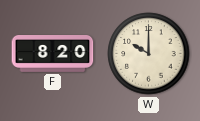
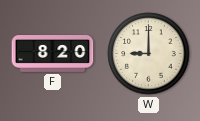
W: 10:00 -> 9:00
